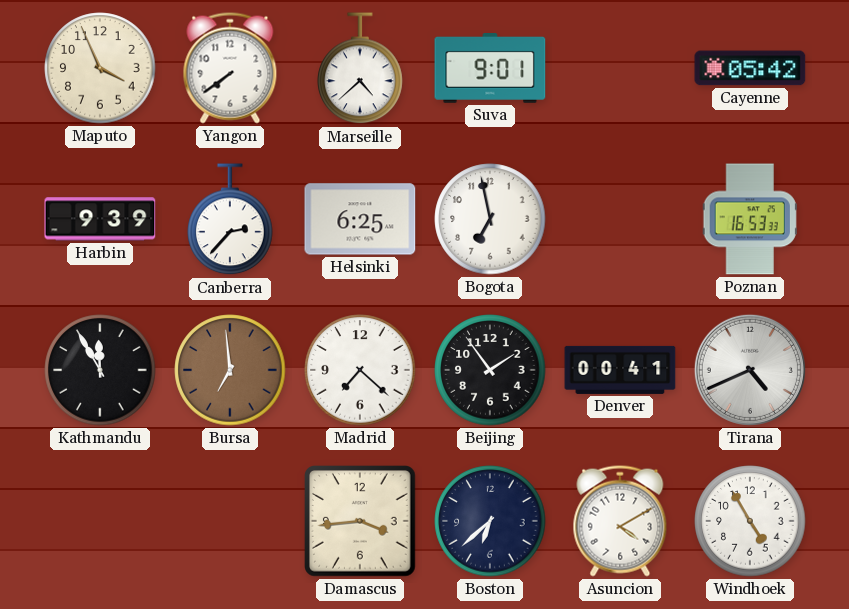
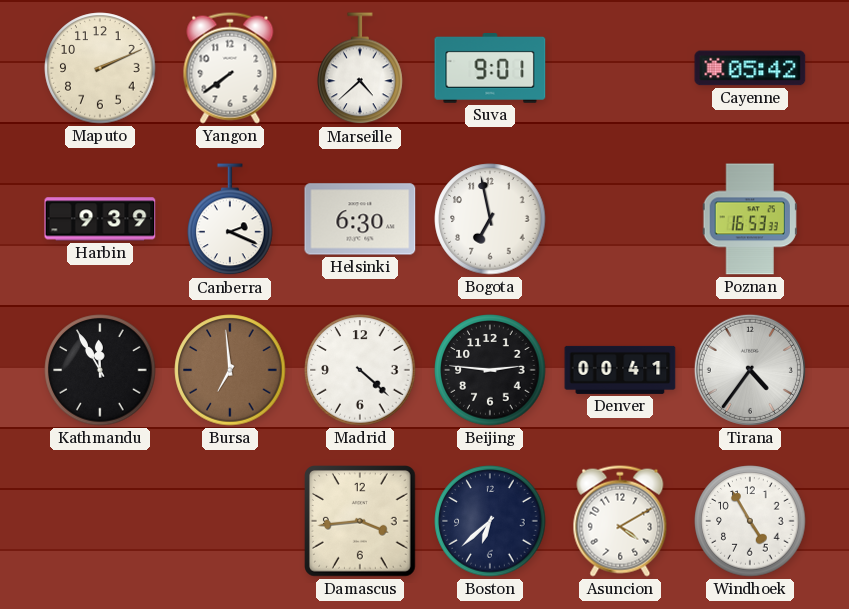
Maputo: 3:56 -> 2:11
Canberra: 2:37 -> 2:19
Helsinki: 6:25 -> 6:30
Madrid: 7:22 -> 4:22
Beijing: 1:54 -> 2:46
Tirana: 4:41 -> 4:36
